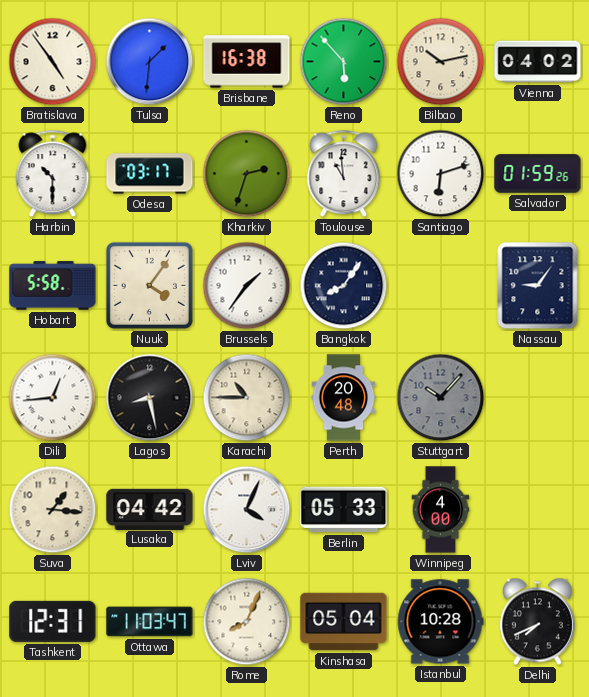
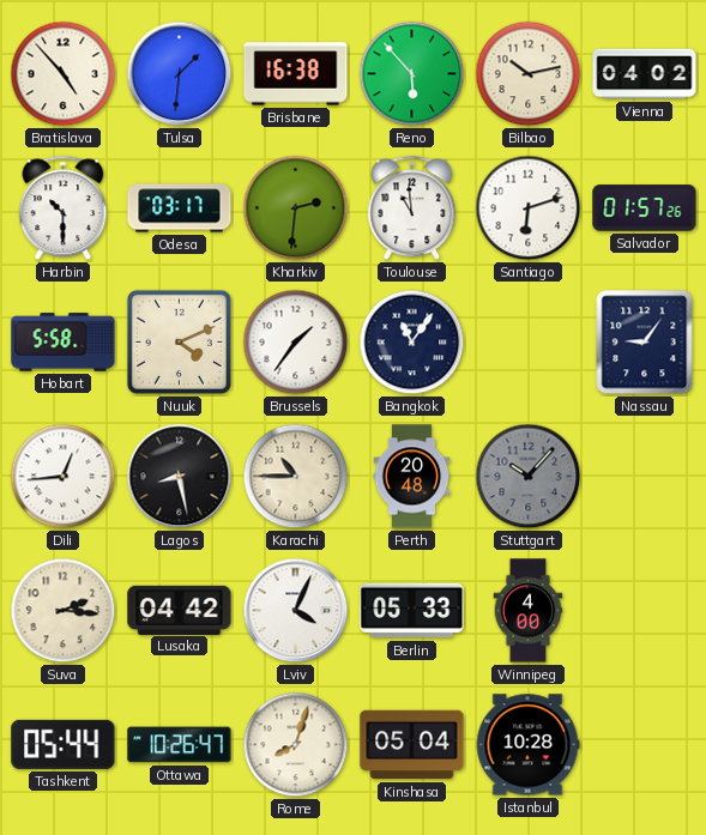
Bratislava: 4:54 -> 4:53
Kharkiv: 2:33 -> 2:31
Salvador: 01:59 -> 01:57
Nuuk: 4:06 -> 4:11
Bangkok: 8:06 -> 11:06
Suva: 1:16 -> 2:16
Tashkent: 12:31 -> 05:44
Ottawa: 11:03 -> 10:26
Rome: 8:04 -> 8:03
Delhi: 7:41 -> none
